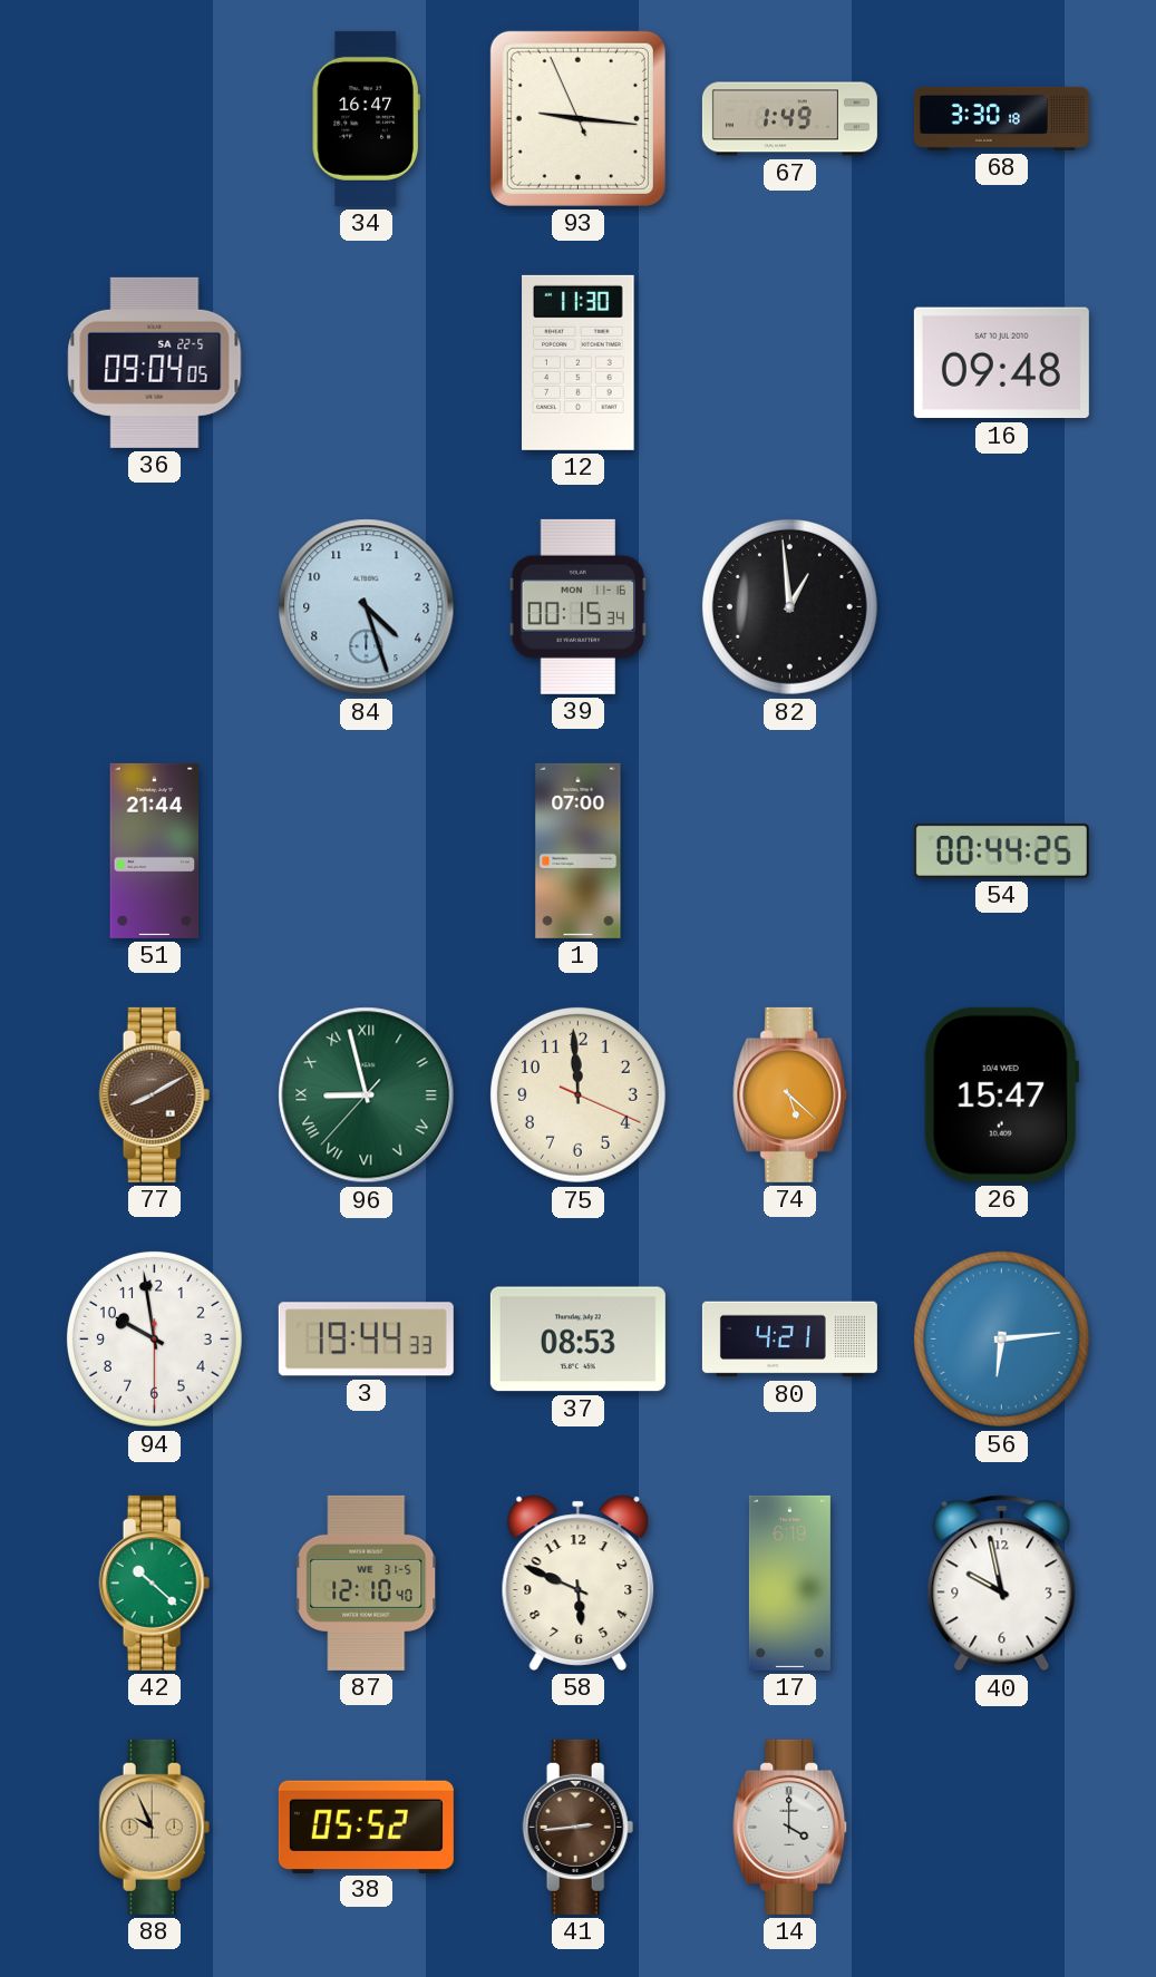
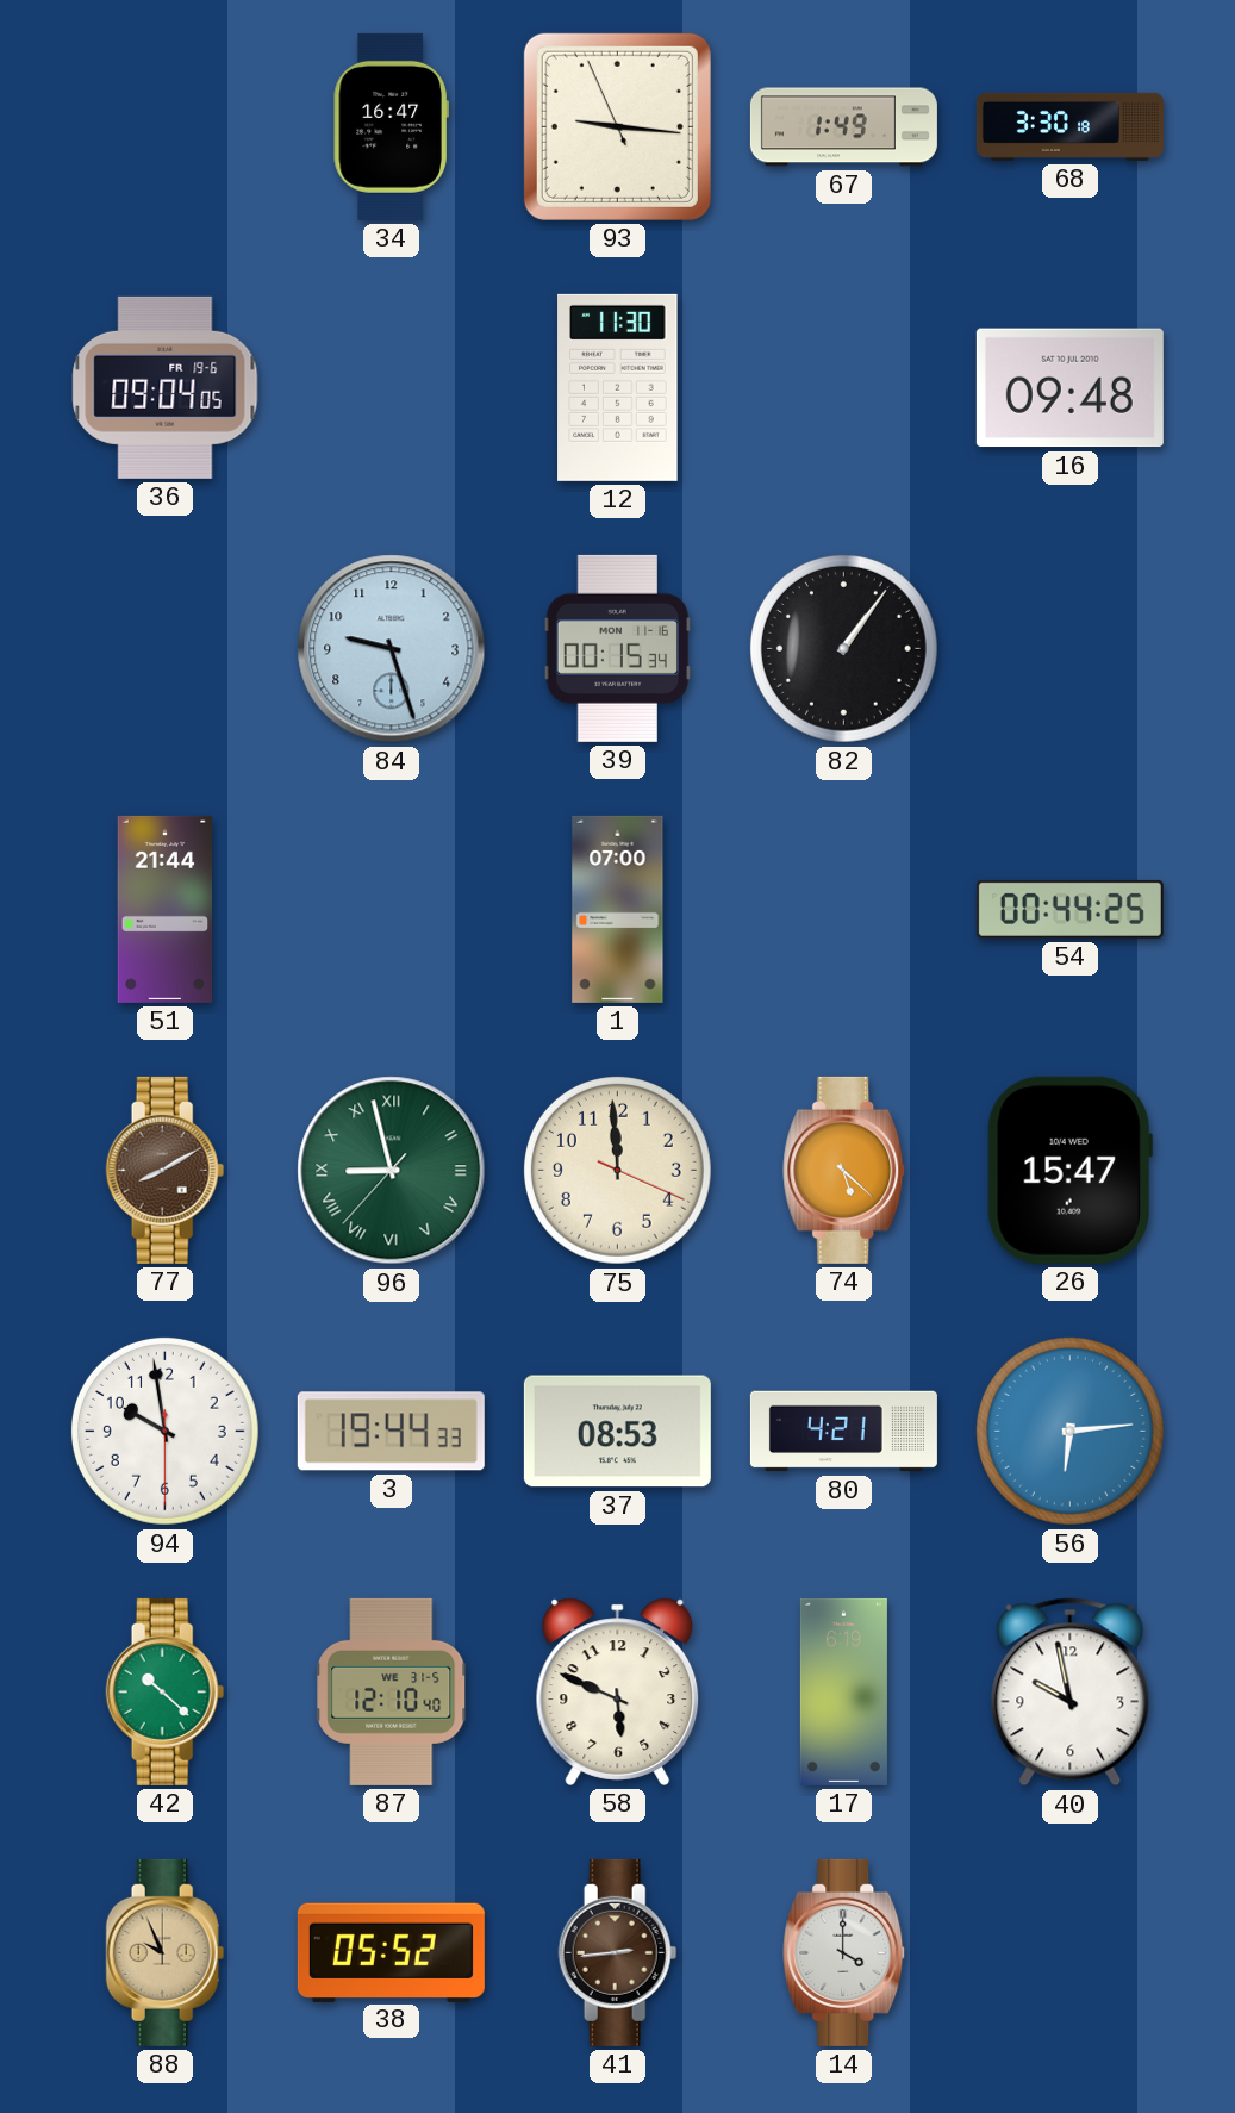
36 date: SA 22-5 -> FR 19-6
84: 4:27 -> 9:27
82: 12:59 -> 1:06
